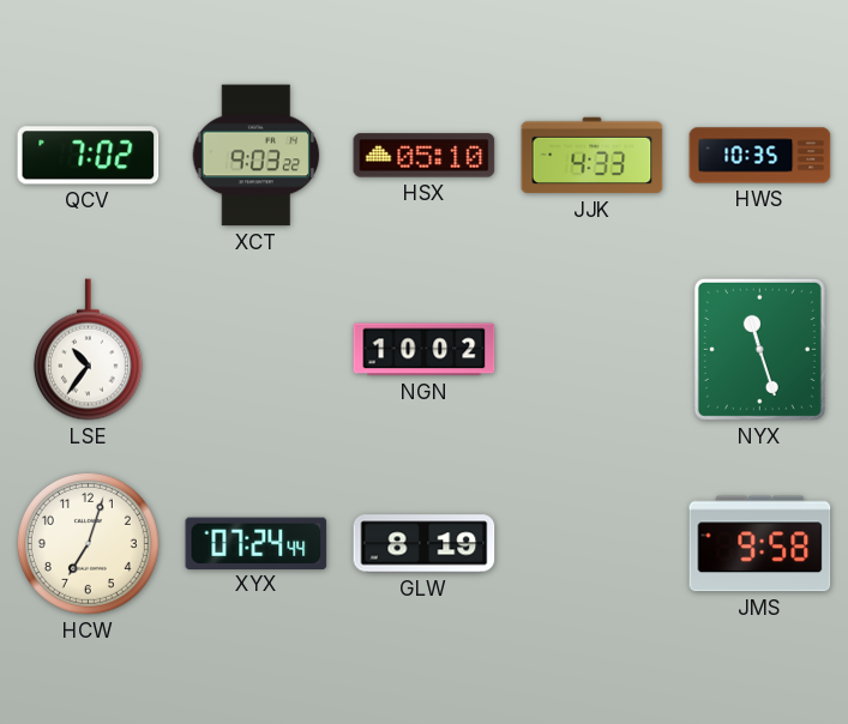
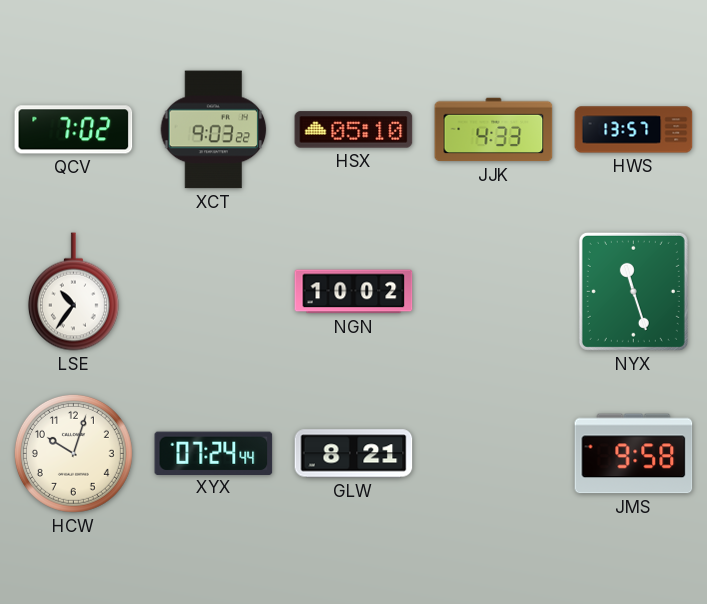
HWS: 10:35 -> 13:57
HCW: 7:03 -> 10:03
GLW: 8:19 -> 8:21
